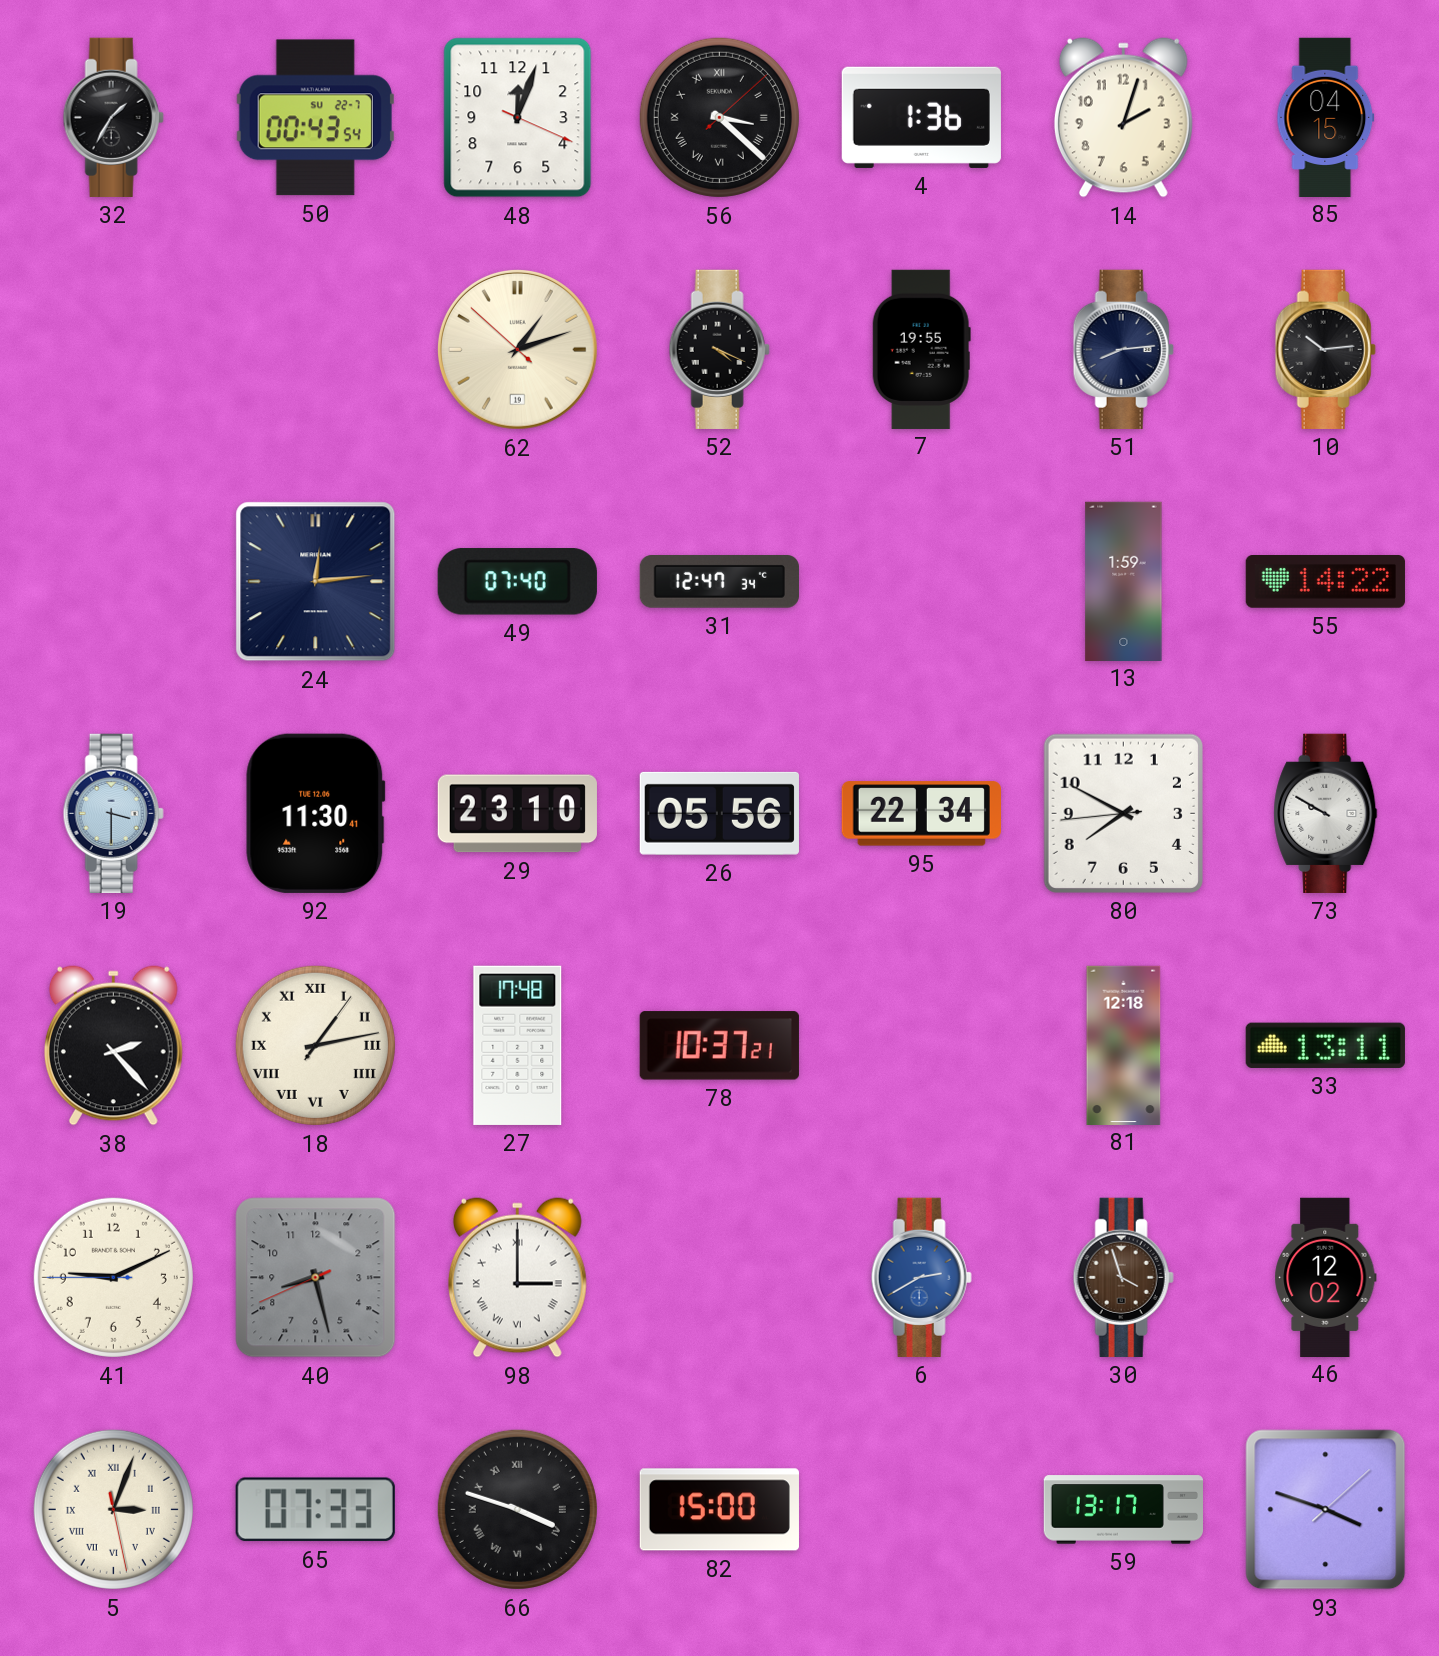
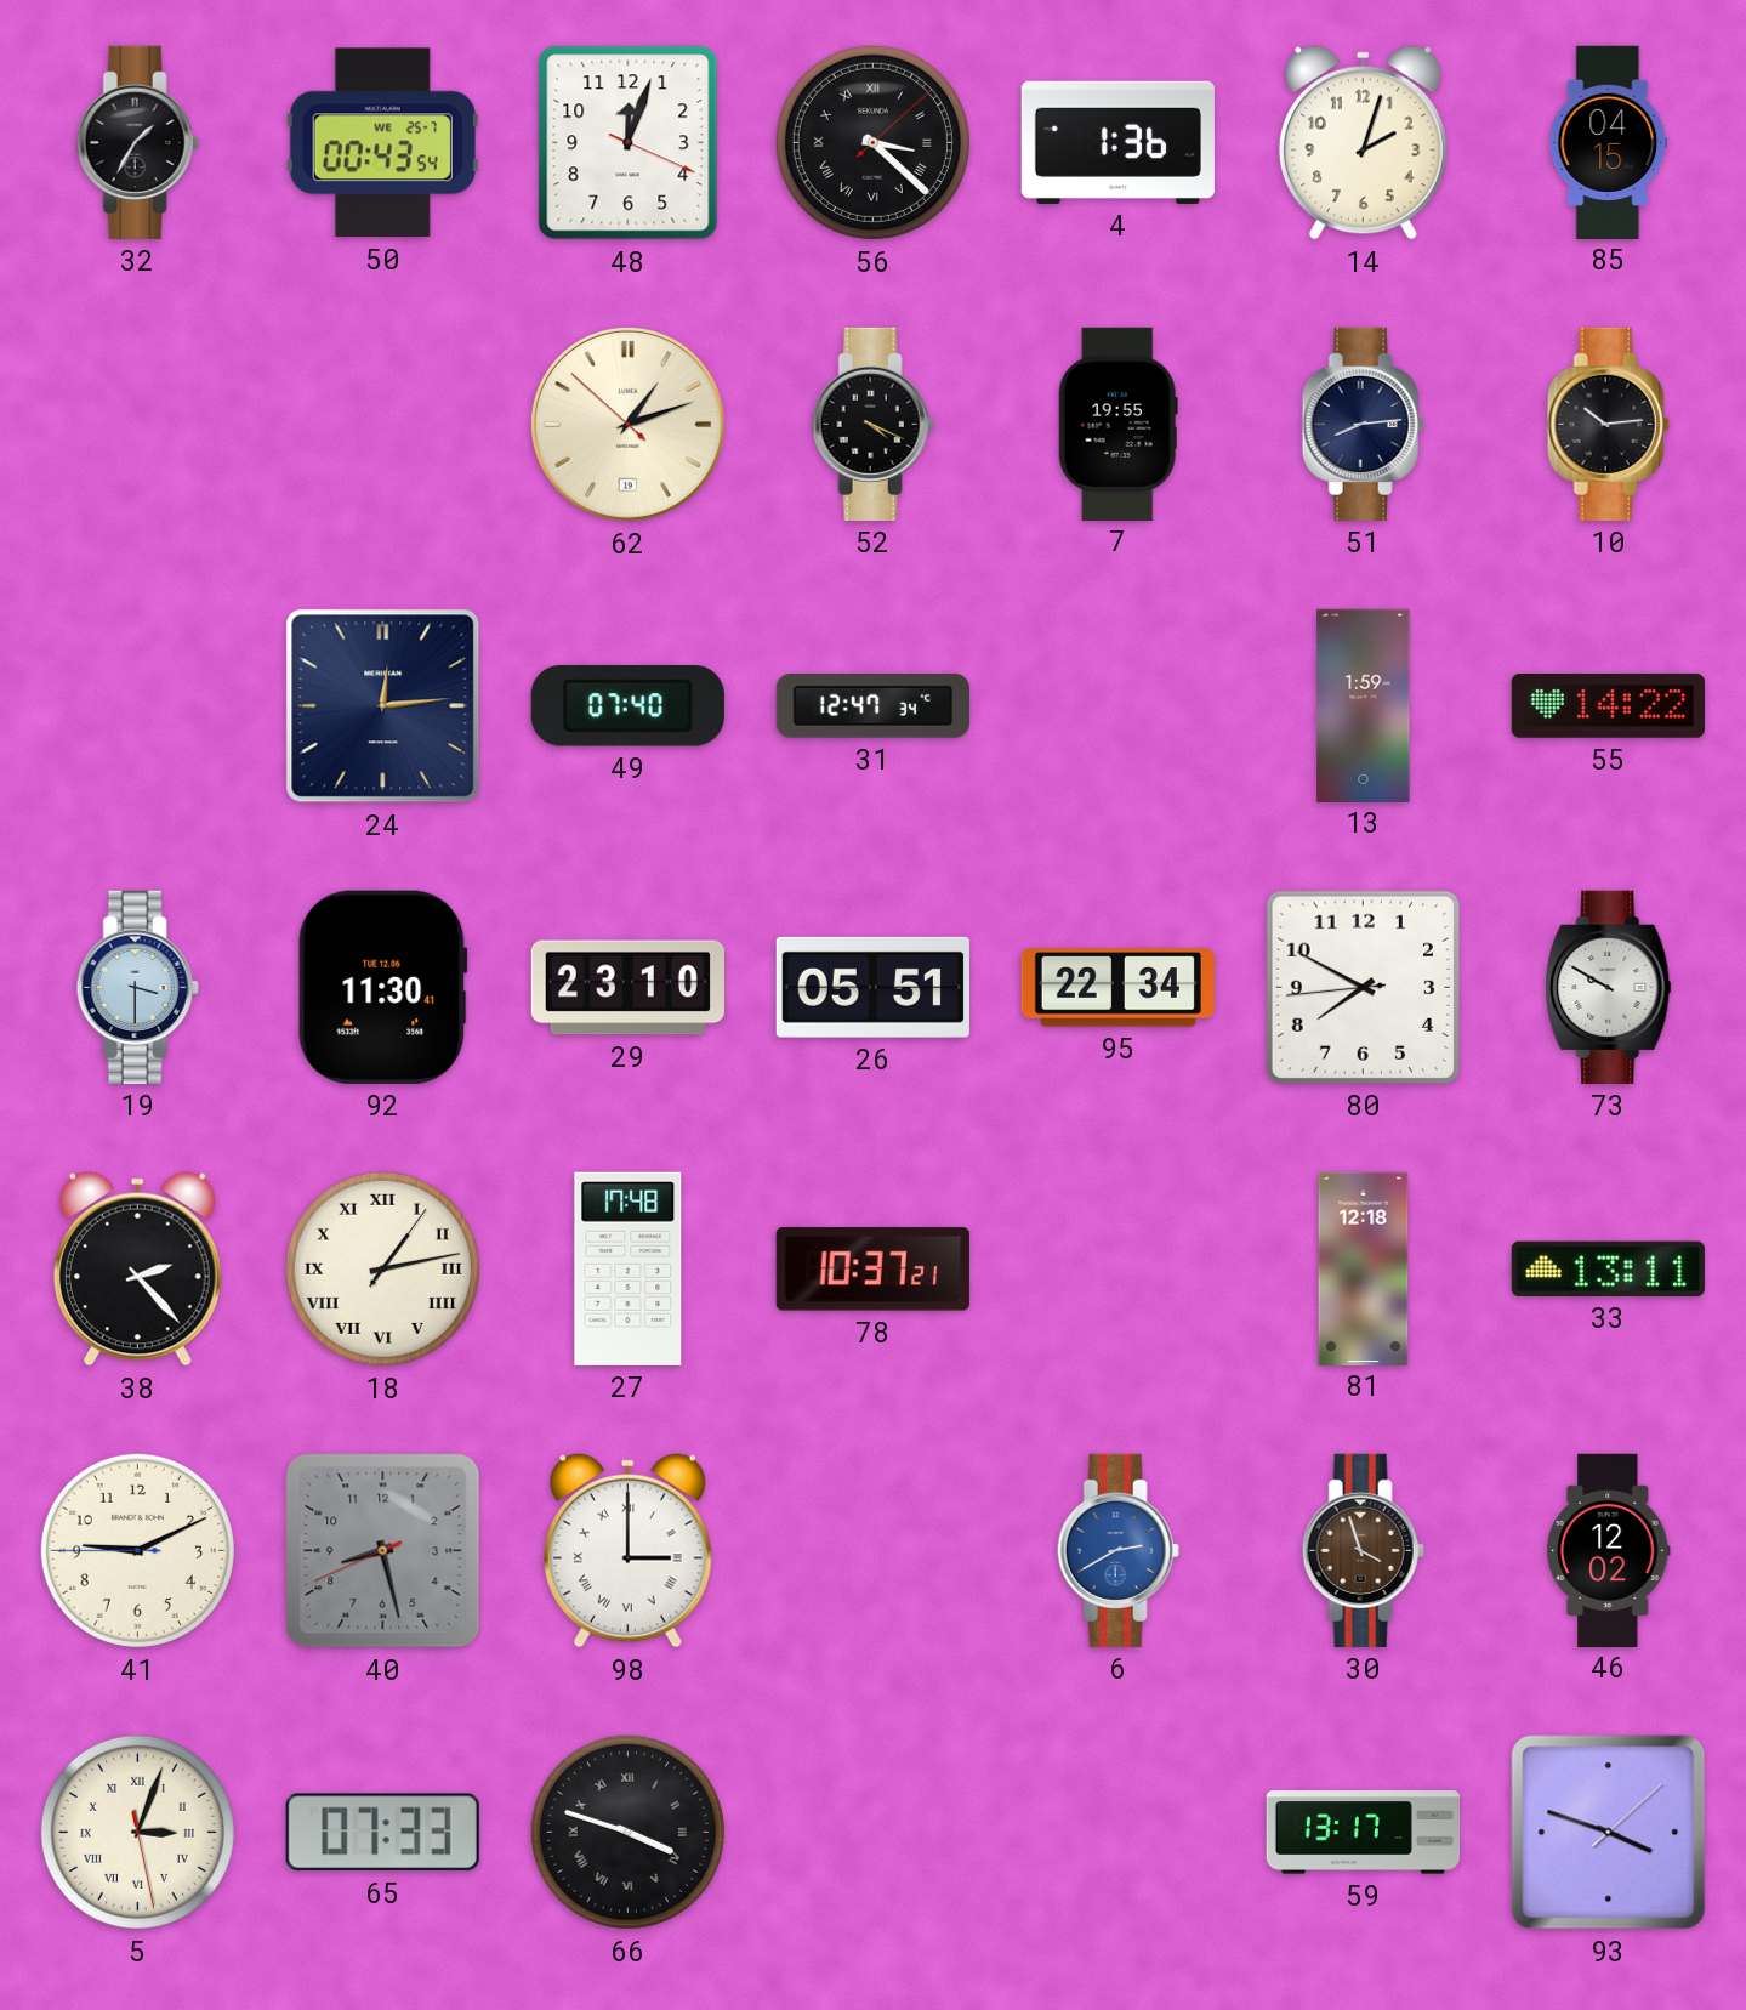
50 date: SU 22-7 -> WE 25-7
26: 05:56 -> 05:51
82: 15:00 -> none
